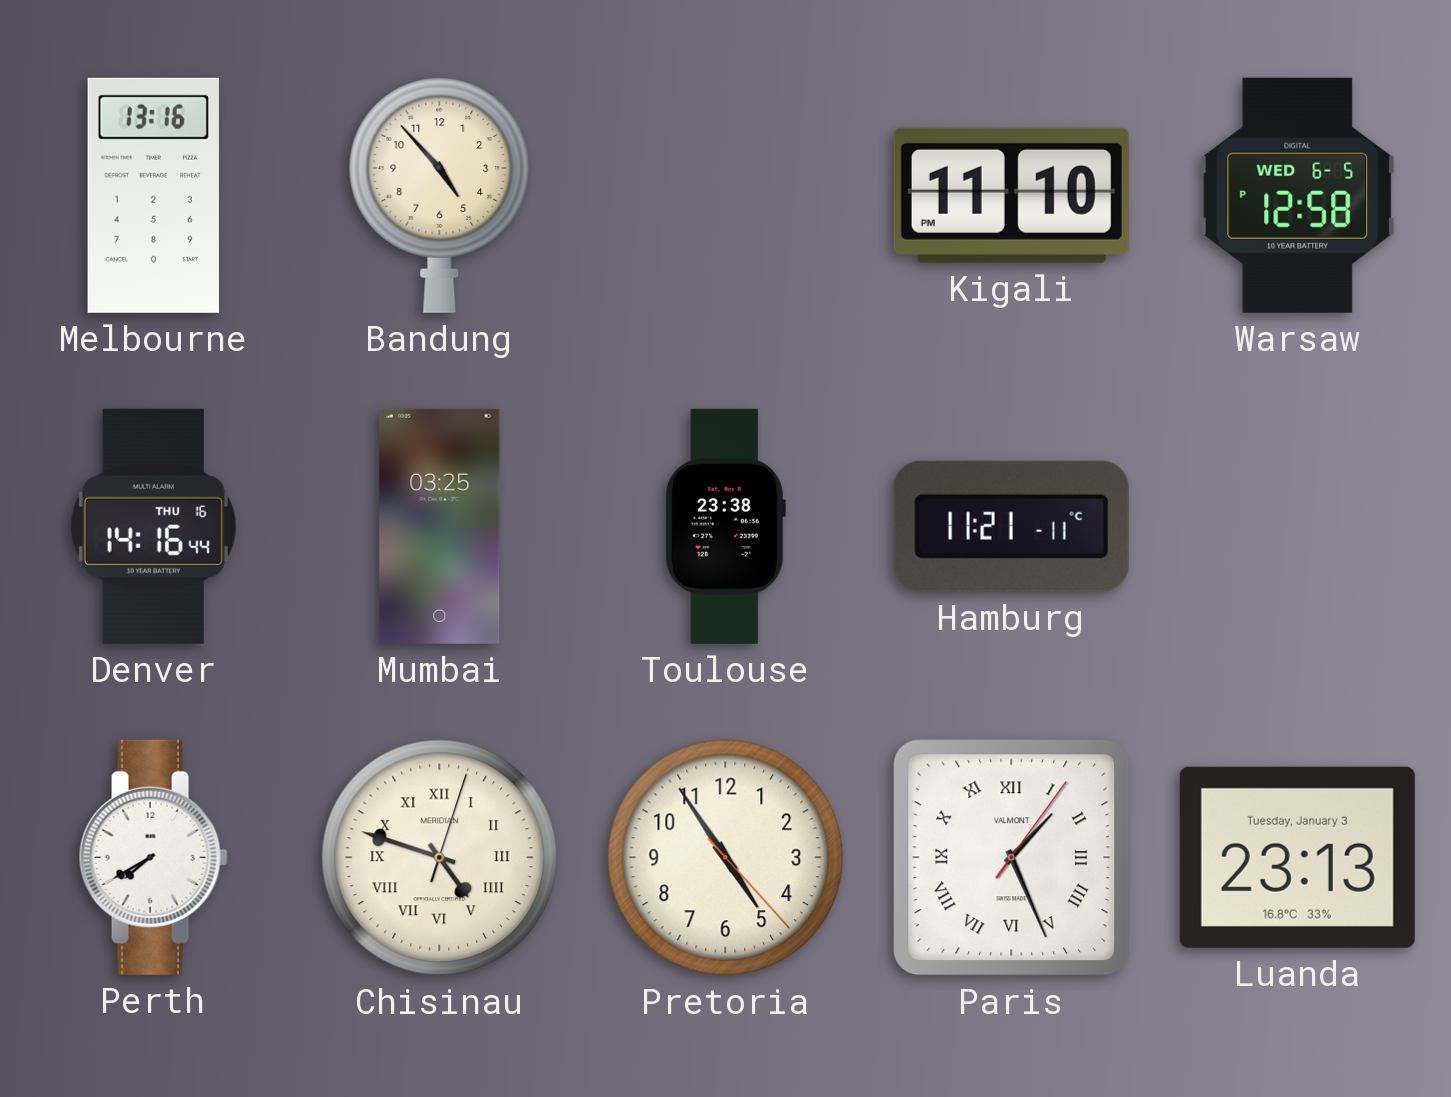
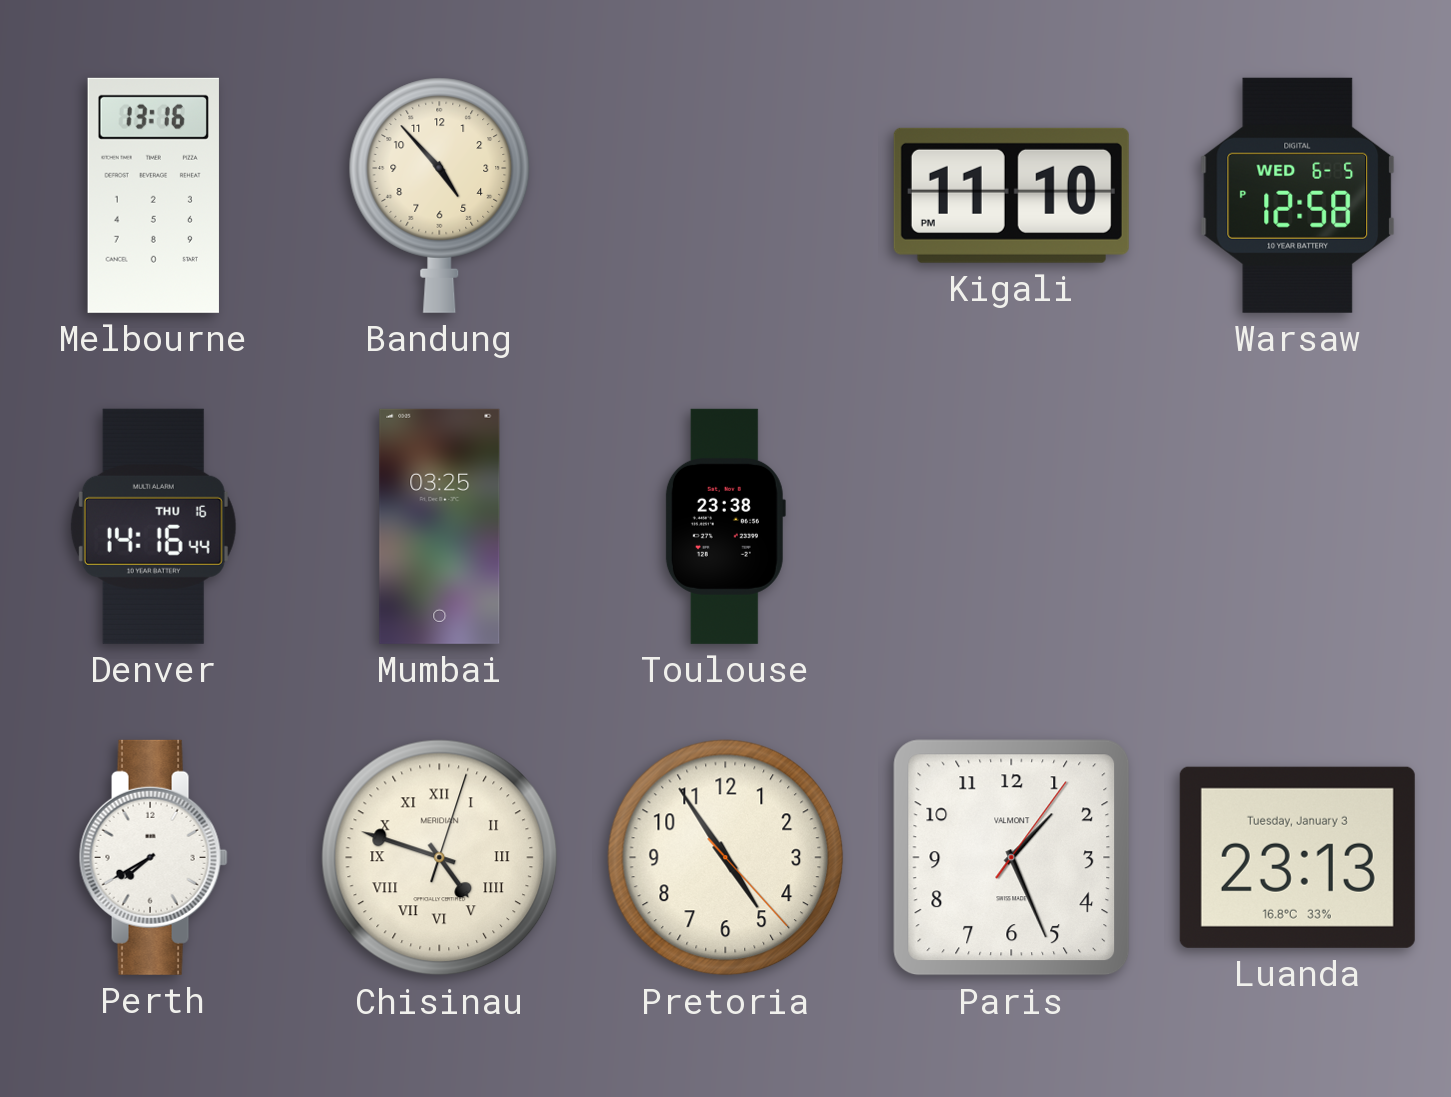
Hamburg: 11:21 -> none
Paris numerals: Roman -> Arabic
